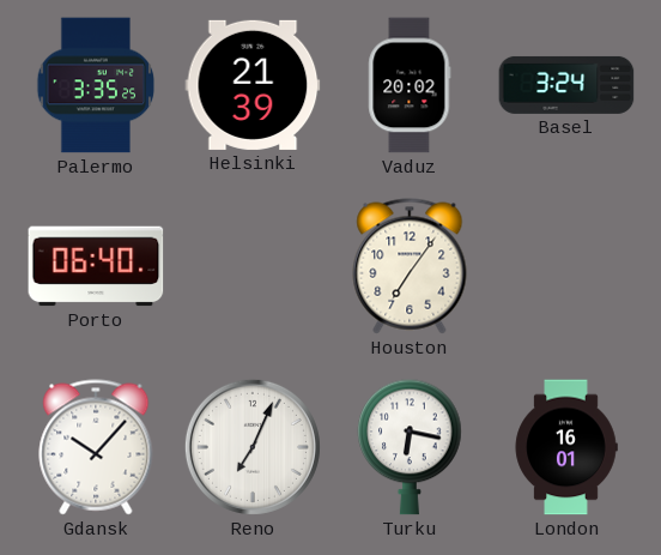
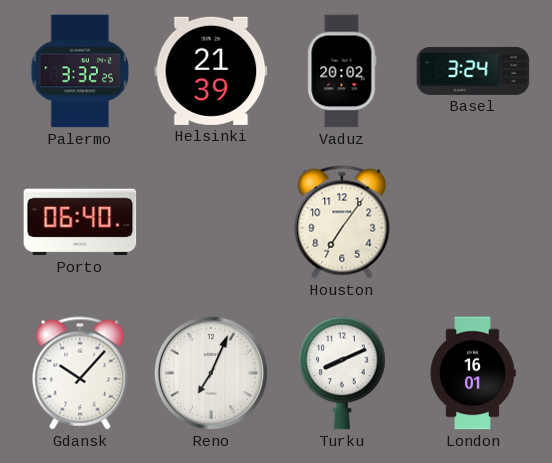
Palermo: 3:35 -> 3:32
Turku: 6:17 -> 8:11
